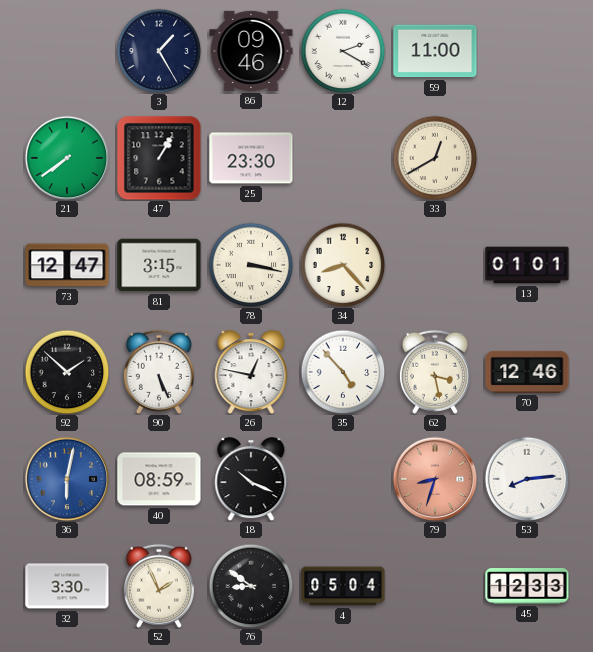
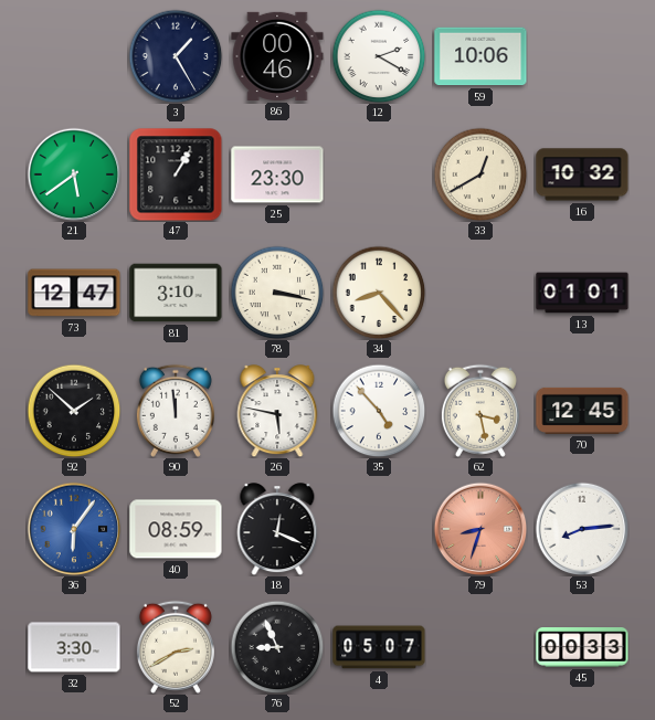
86: 09:46 -> 00:46
59: 11:00 -> 10:06
21: 7:39 -> 5:39
16: none -> 10:32
81: 3:15 -> 3:10
90: 5:26 -> 11:59
26: 12:47 -> 5:47
70: 12:46 -> 12:45
36: 6:02 -> 6:06
18: 10:19 -> 12:19
52: 1:56 -> 2:40
76: 8:51 -> 8:56
4: 05:04 -> 05:07
45: 12:33 -> 00:33
